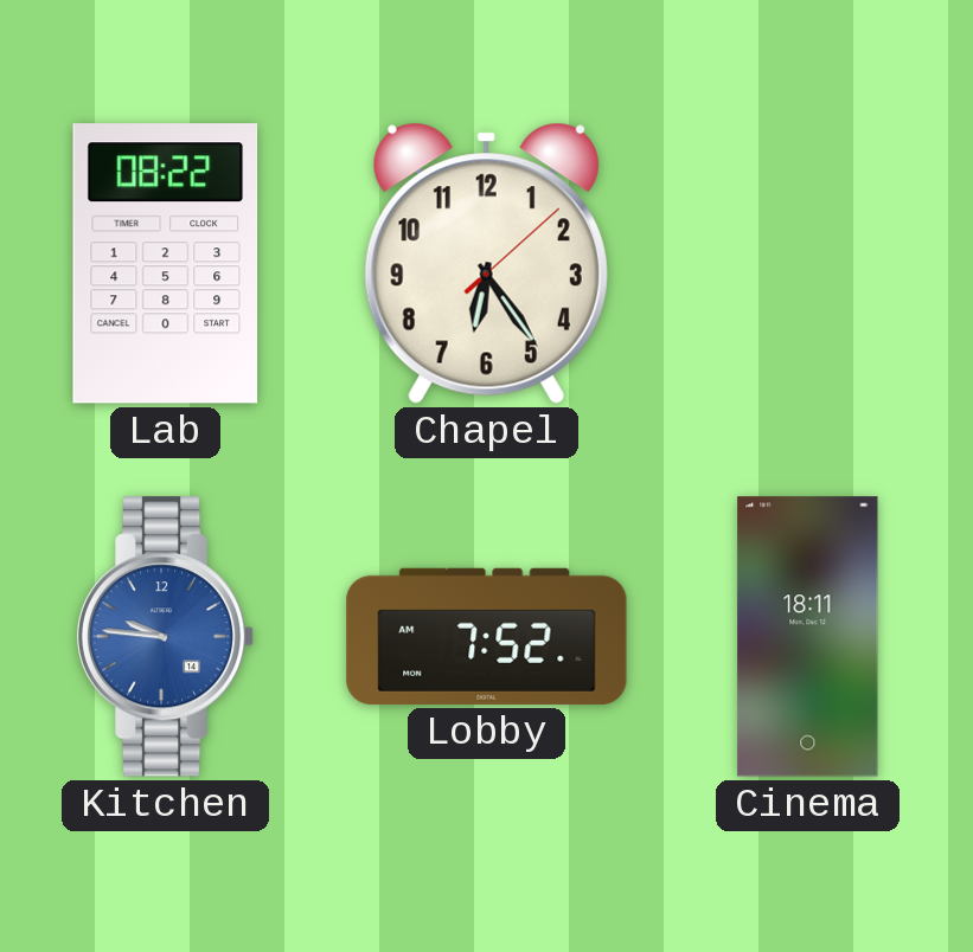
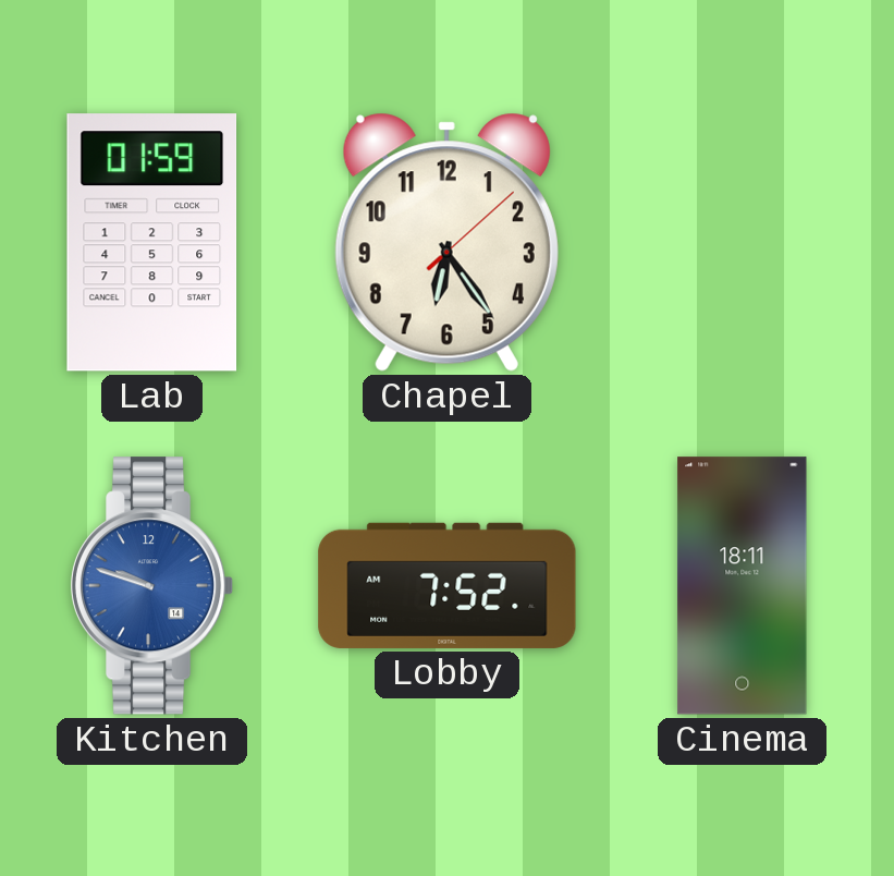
Lab: 08:22 -> 01:59
Kitchen: 9:46 -> 9:48
